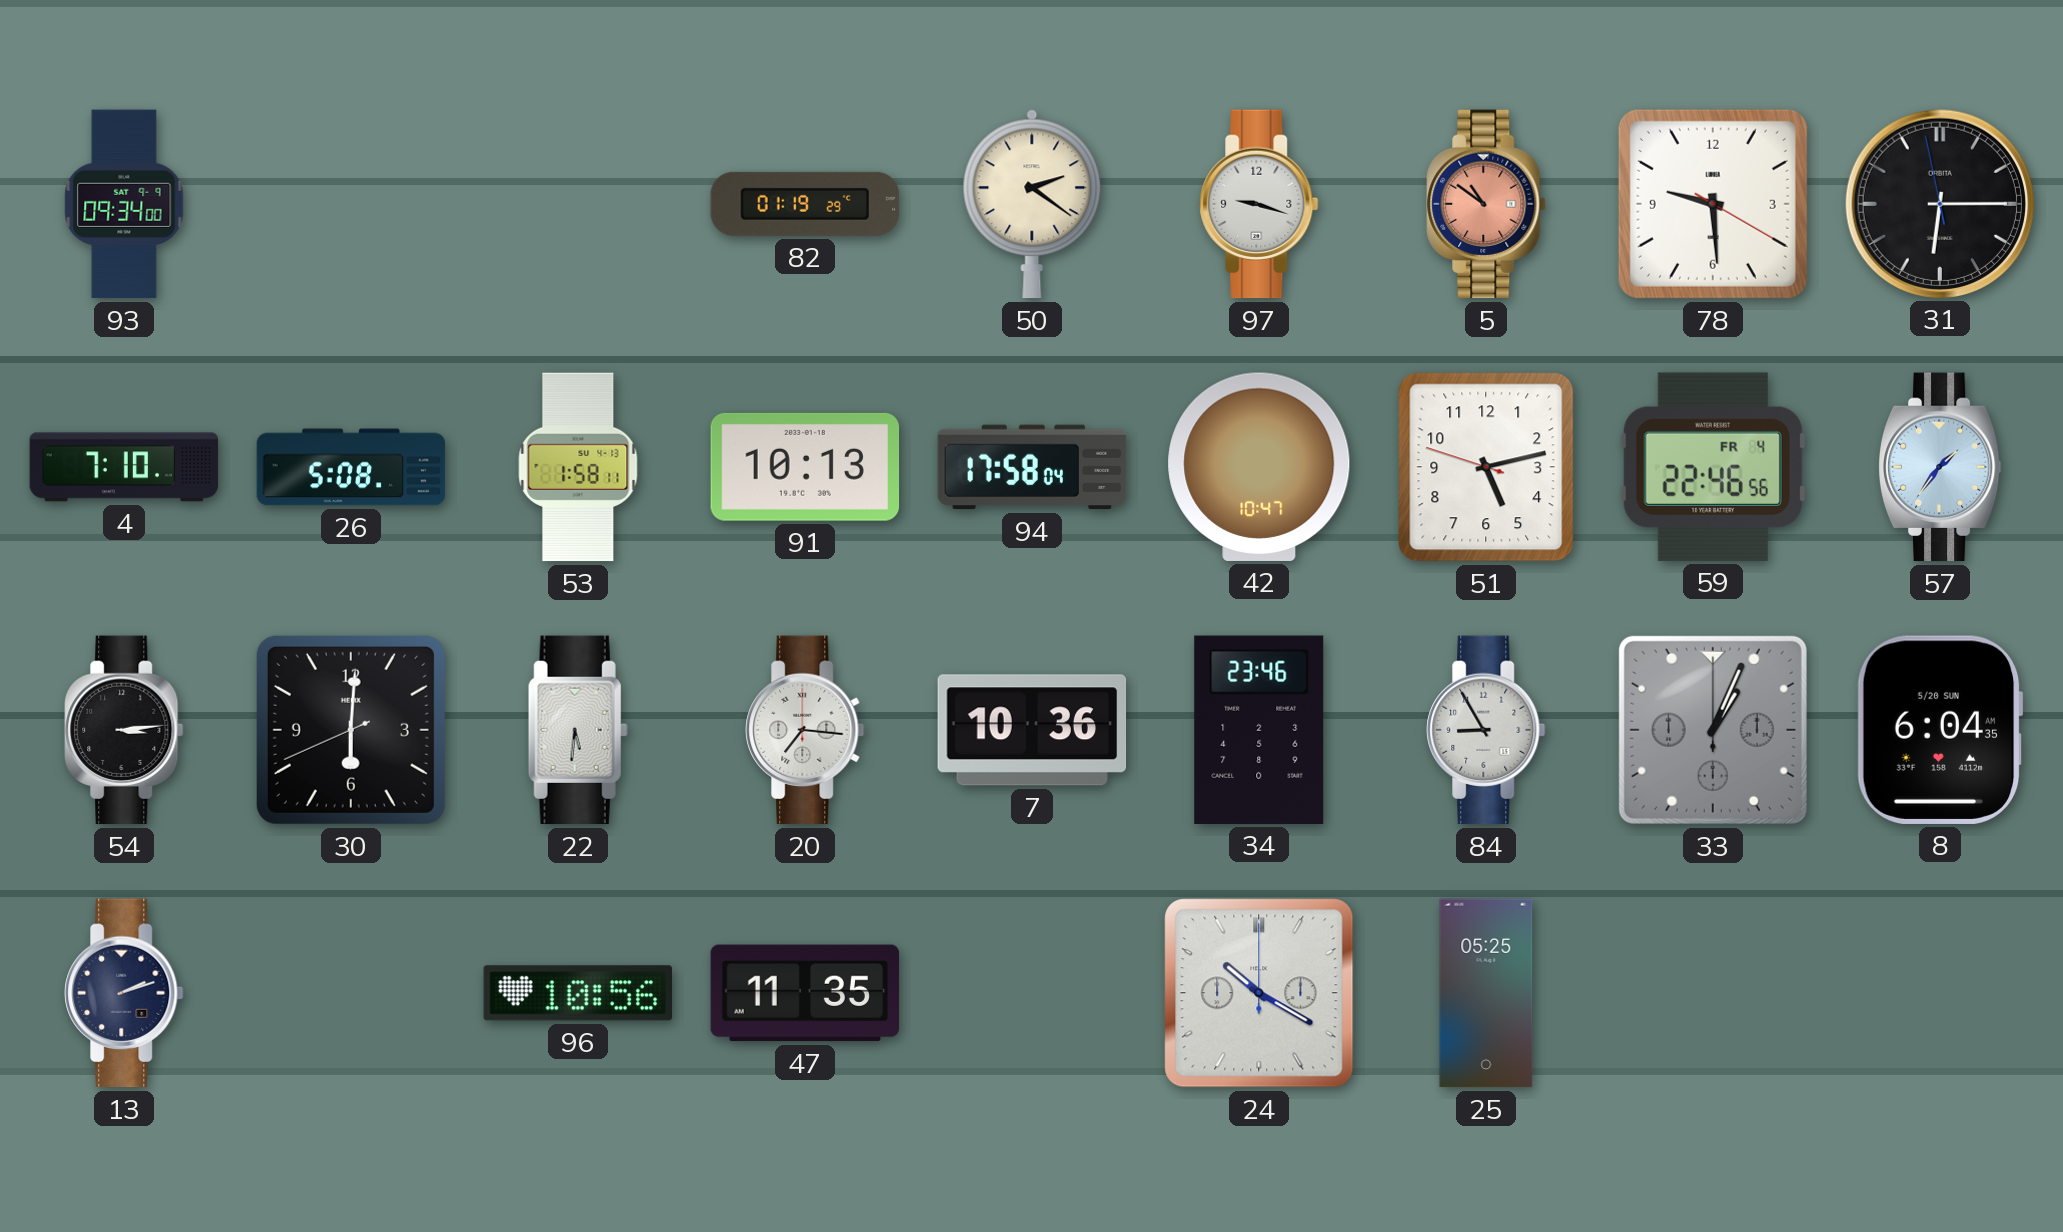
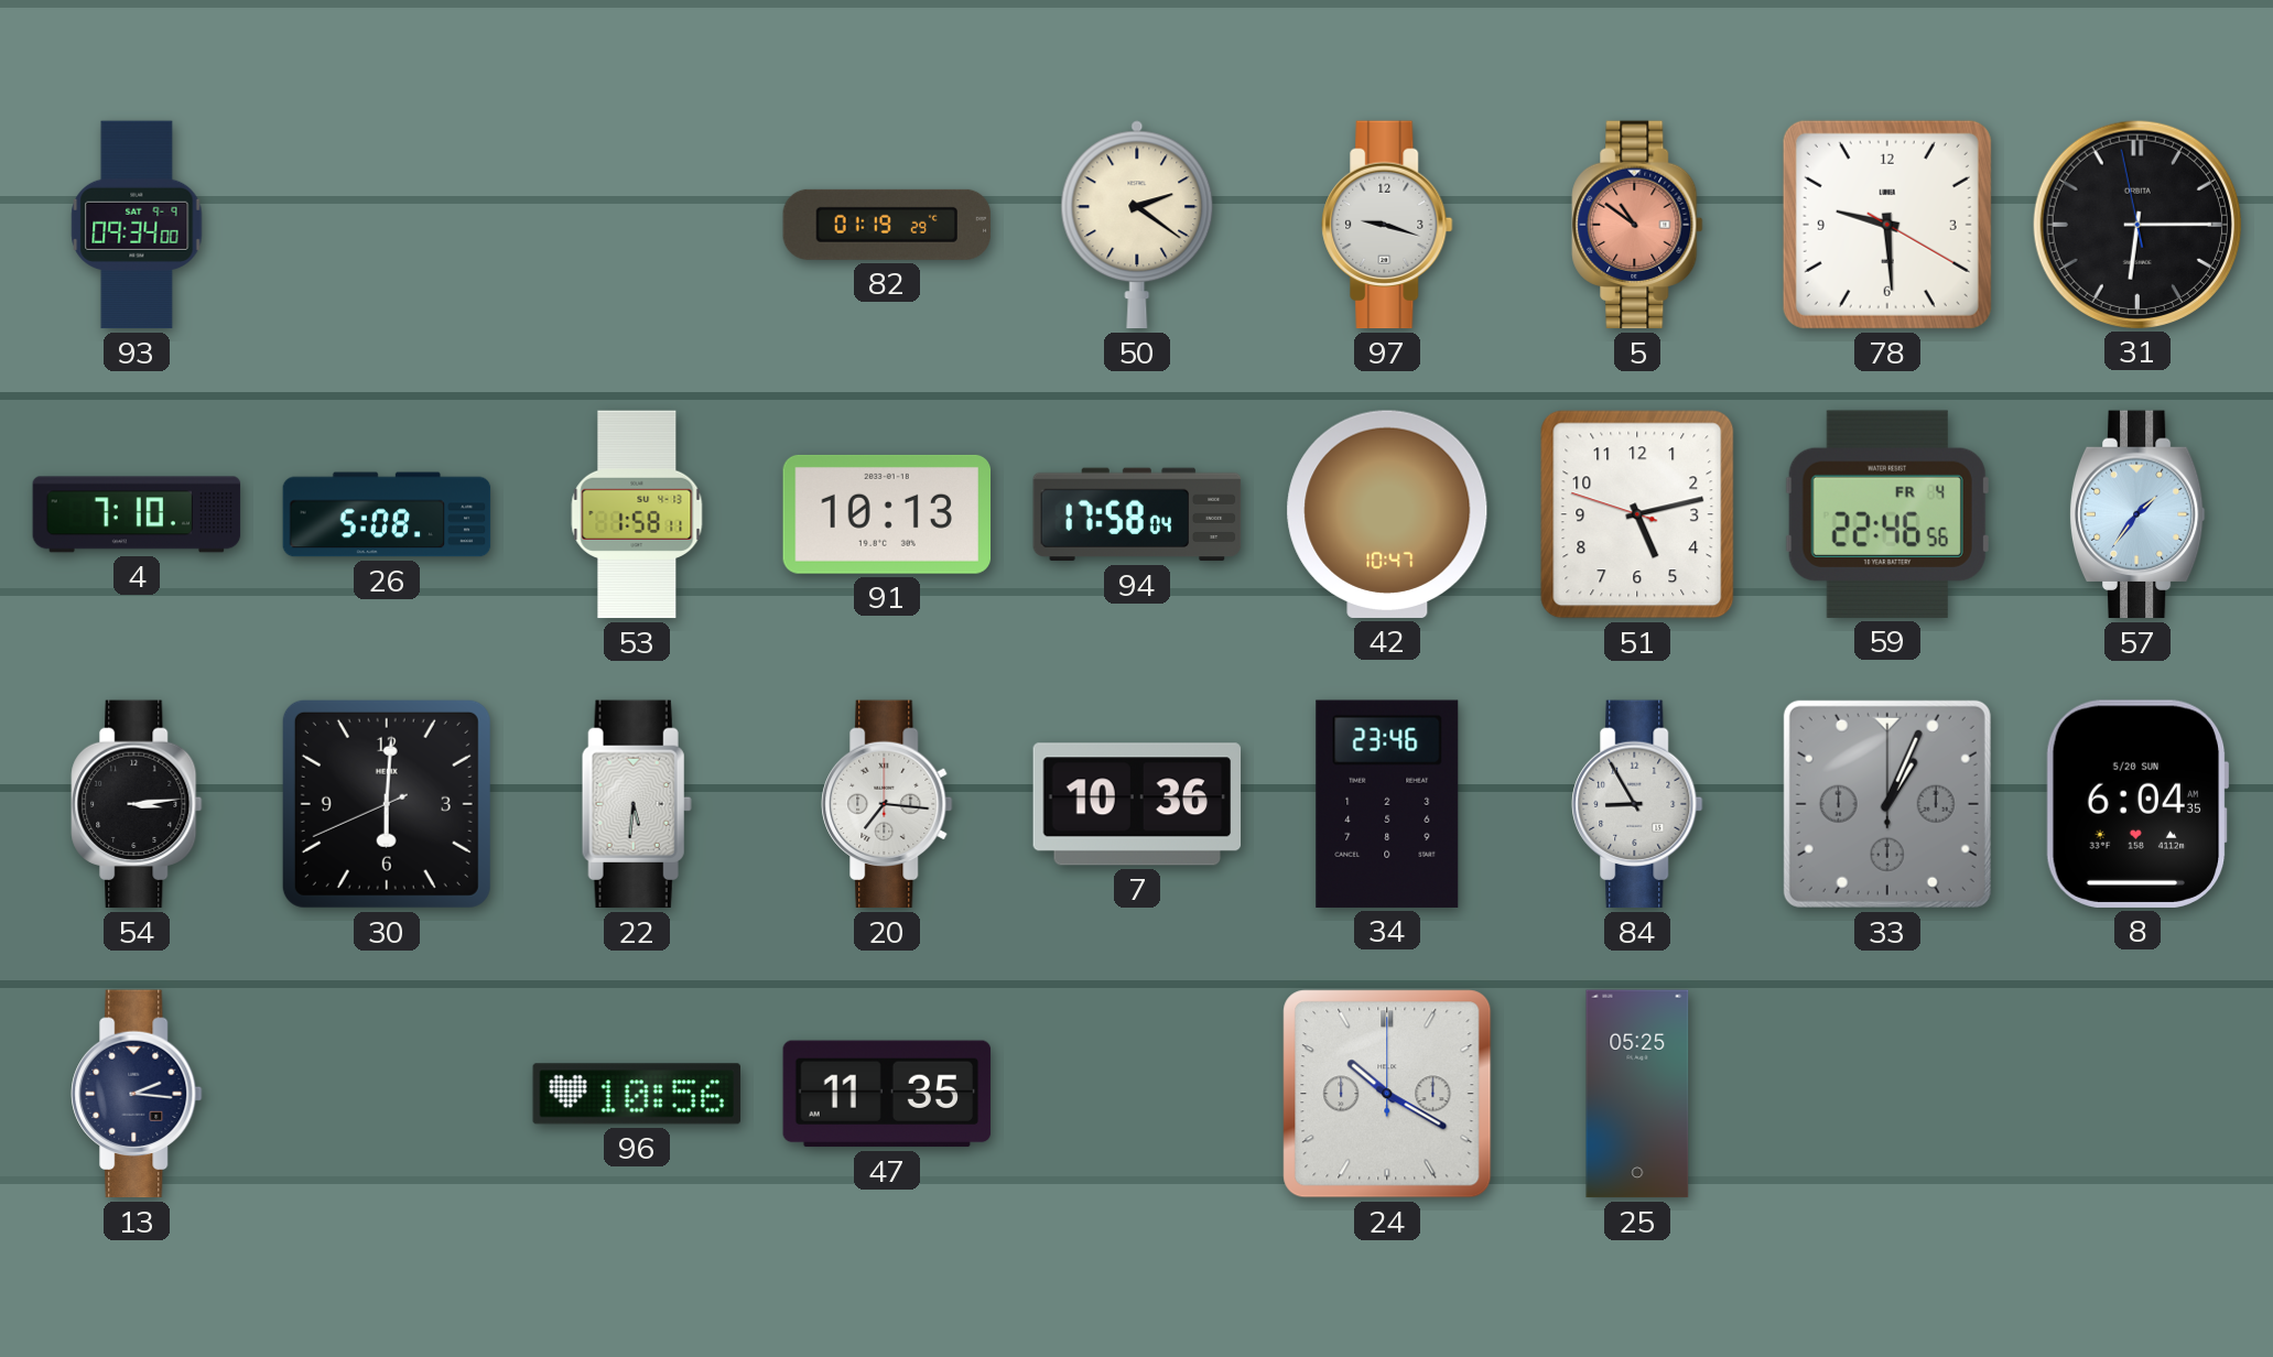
13: 2:12 -> 2:16
